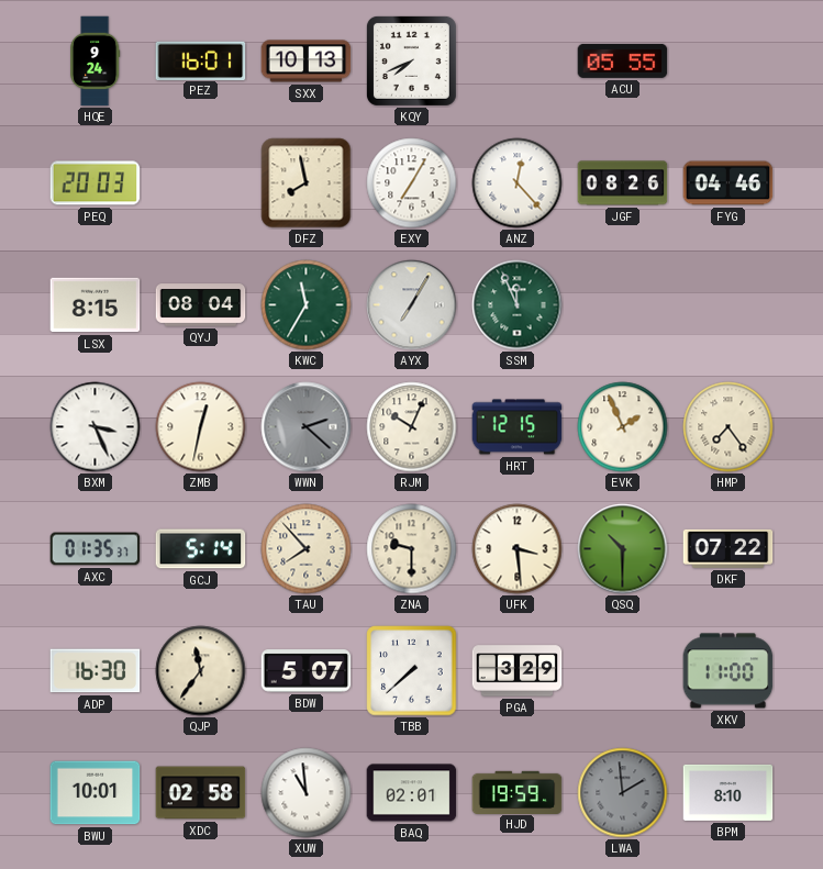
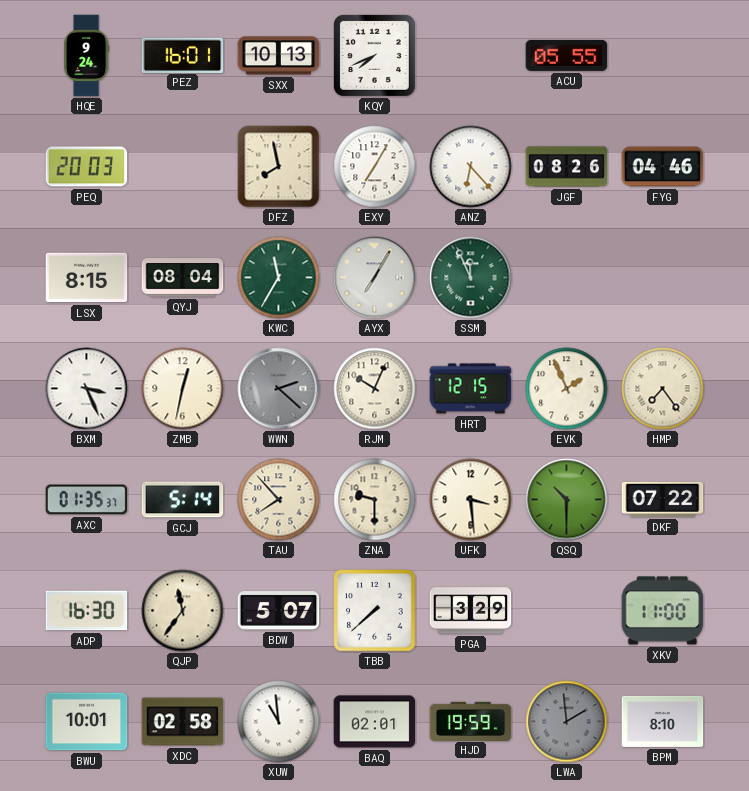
ANZ: 12:23 -> 6:23
